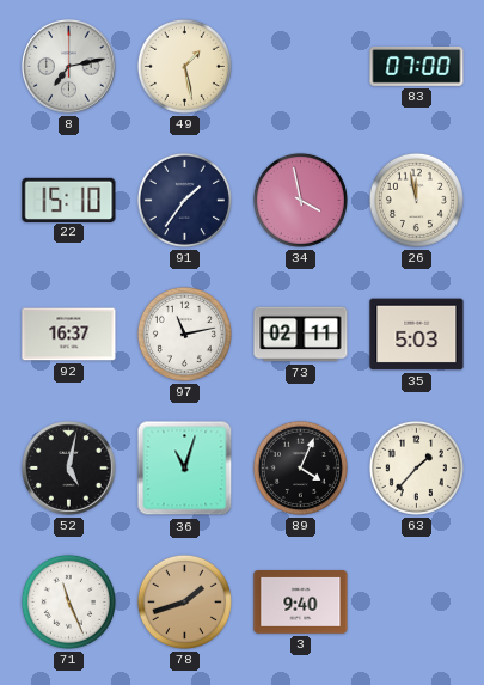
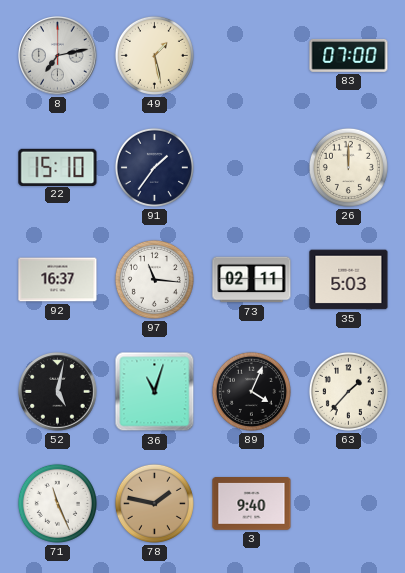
34: 3:58 -> none
26: 11:58 -> 12:00
97: 11:13 -> 11:16
78: 1:42 -> 1:47
